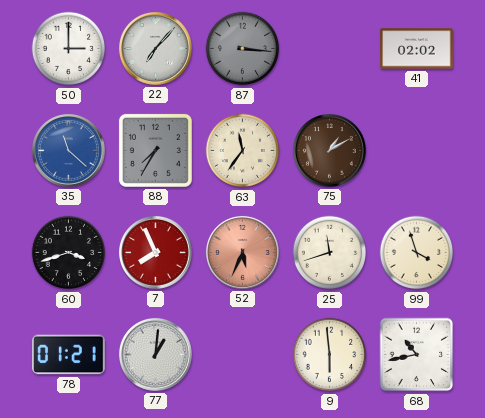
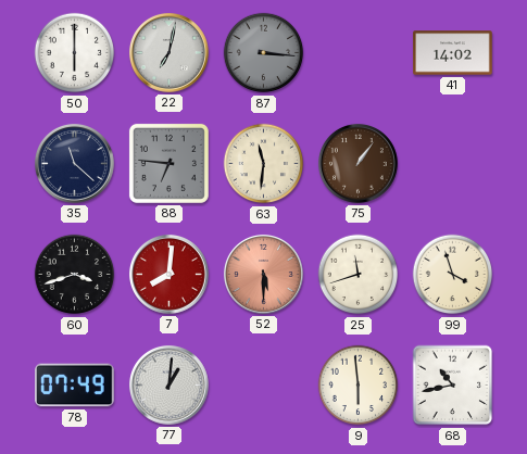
50: 3:00 -> 6:00
22: 7:07 -> 7:02
41: 02:02 -> 14:02
35 dial: blue -> navy
88: 7:35 -> 6:46
63: 11:36 -> 11:31
75: 1:10 -> 1:06
7: 7:56 -> 8:01
52: 5:34 -> 5:30
78: 01:21 -> 07:49
